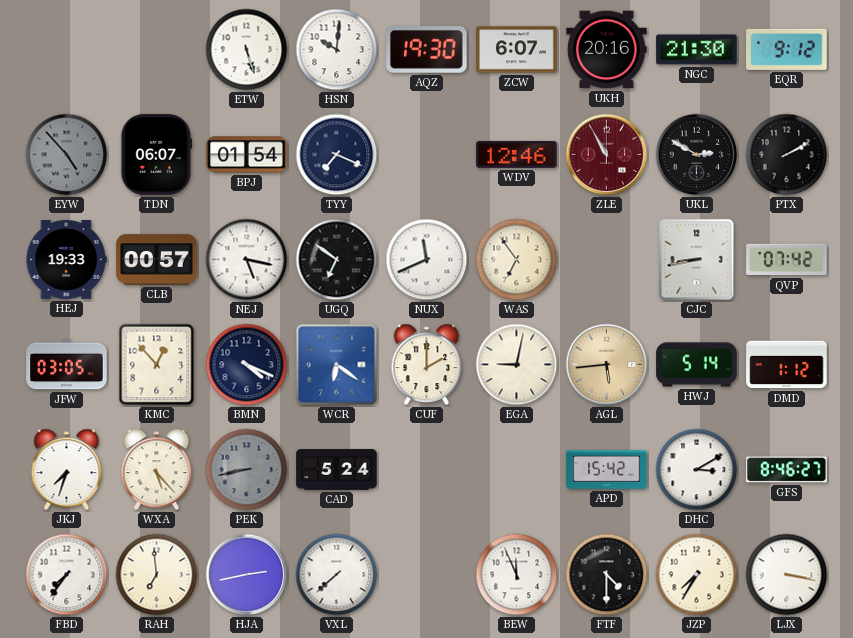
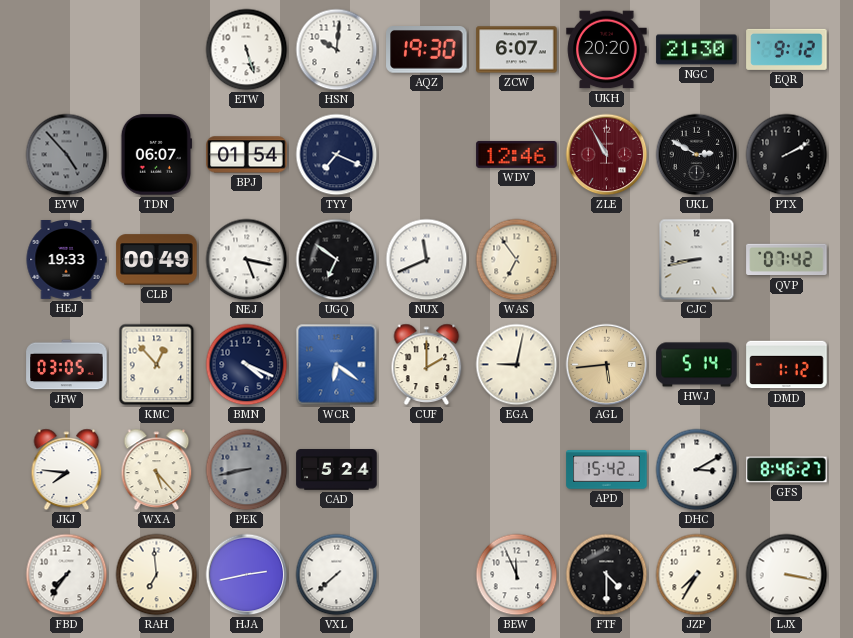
UKH: 20:16 -> 20:20
CLB: 00:57 -> 00:49
JKJ: 7:33 -> 7:46
